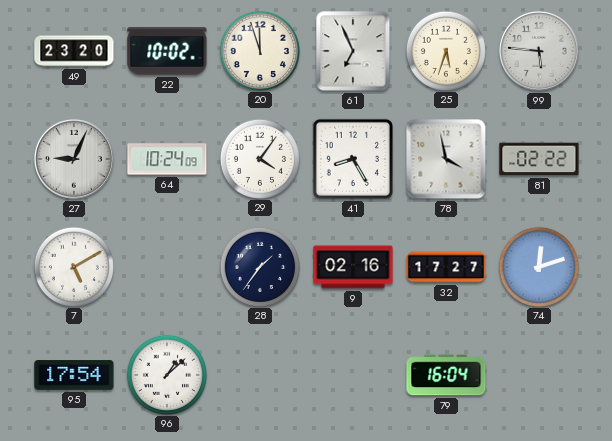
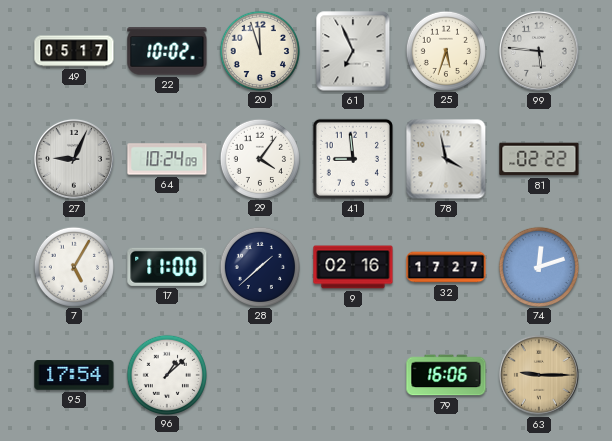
49: 23:20 -> 05:17
41: 8:25 -> 8:59
7: 5:10 -> 5:05
17: none -> 11:00
28: 1:36 -> 1:38
79: 16:04 -> 16:06
63: none -> 9:15
